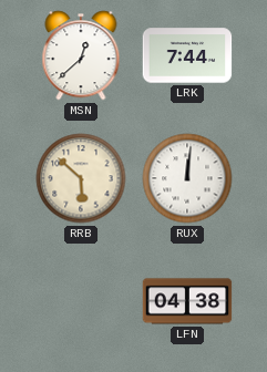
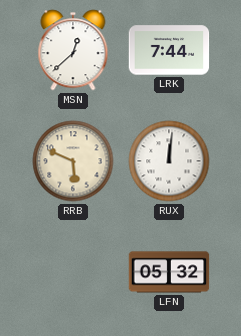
RRB: 5:52 -> 5:49
LFN: 04:38 -> 05:32
